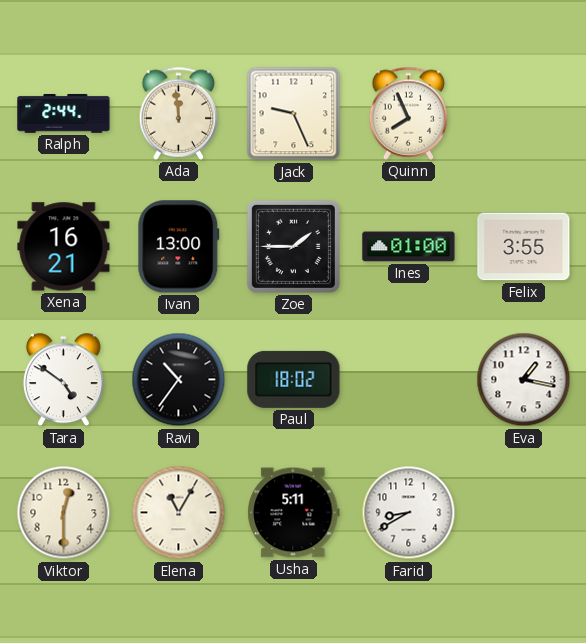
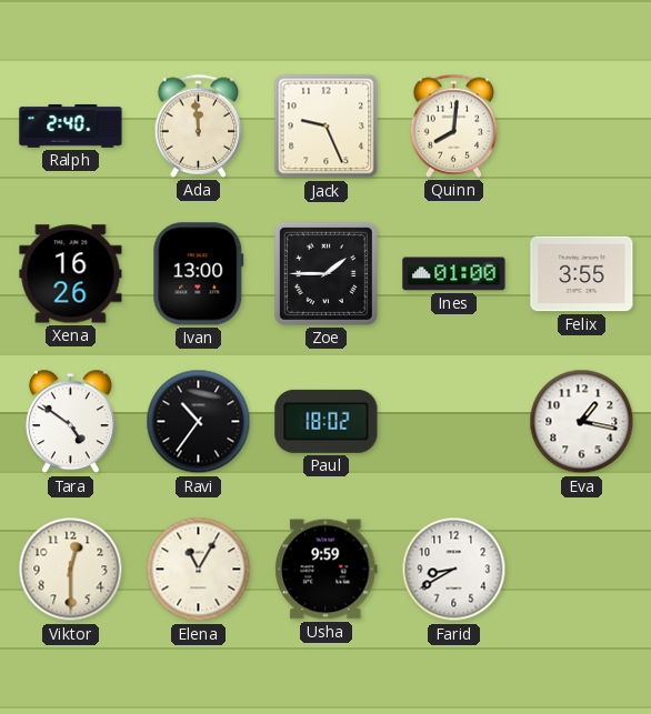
Ralph: 2:44 -> 2:40
Quinn: 7:56 -> 8:01
Xena: 16:21 -> 16:26
Usha: 5:11 -> 9:59
